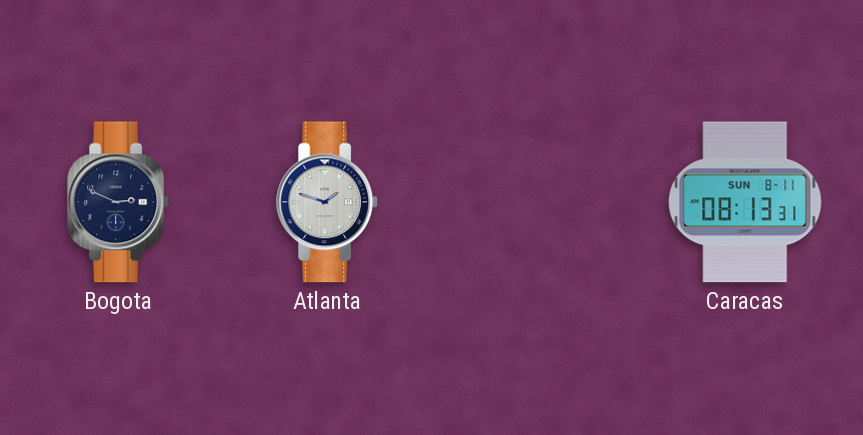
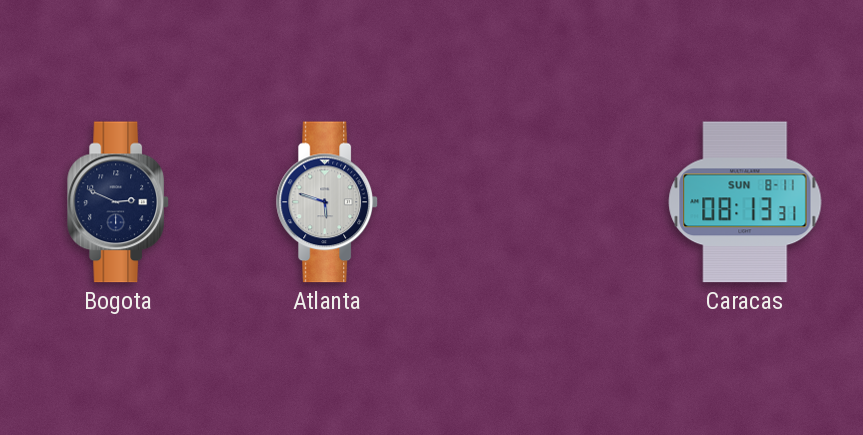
Atlanta: 1:48 -> 5:48
